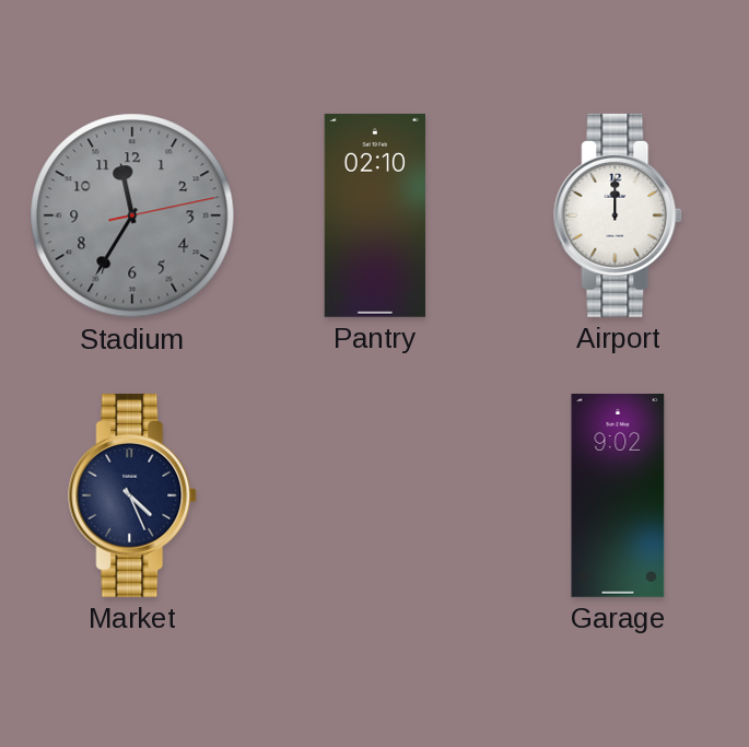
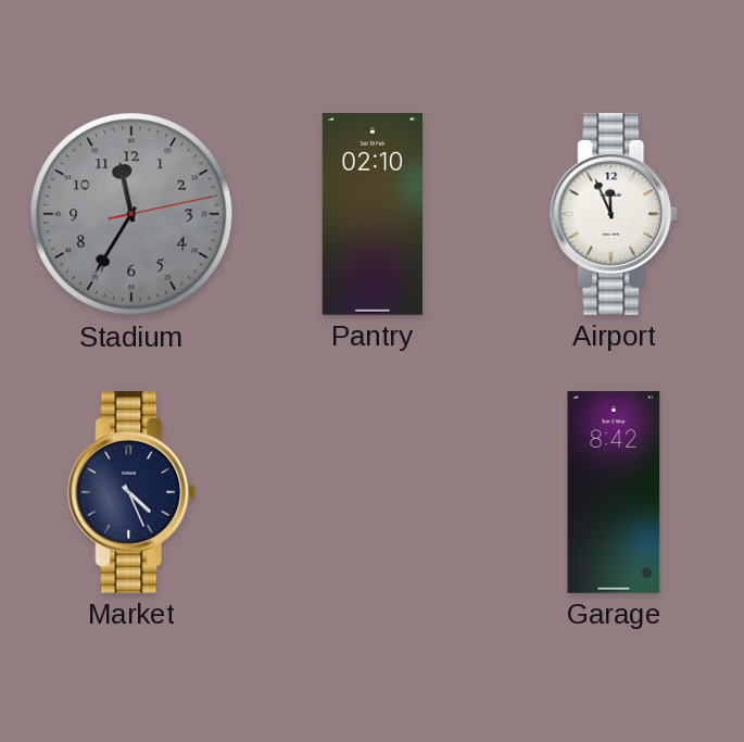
Airport: 12:00 -> 11:56
Garage: 9:02 -> 8:42
